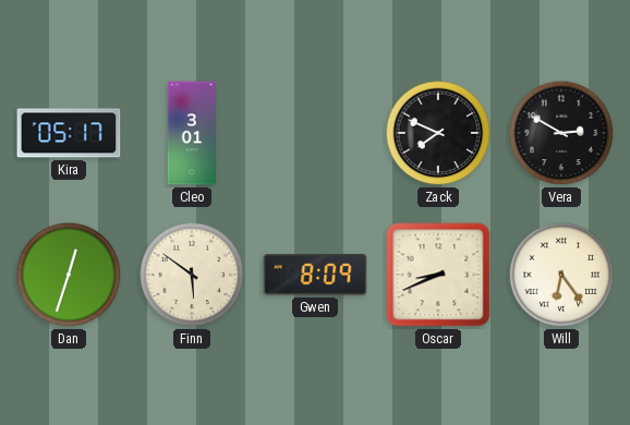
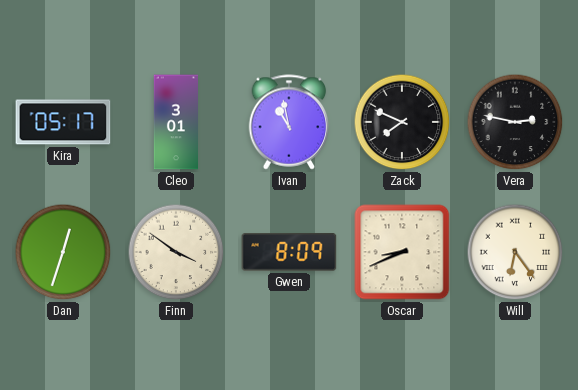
Ivan: none -> 10:58
Vera: 2:50 -> 2:47
Finn: 5:51 -> 3:51
